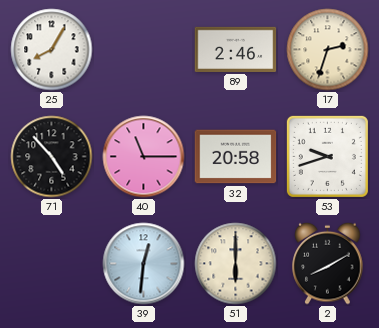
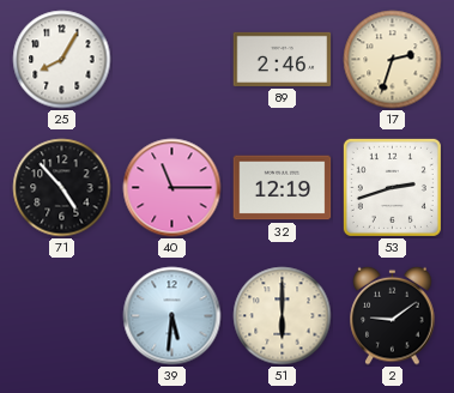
32: 20:58 -> 12:19
53: 9:42 -> 2:42
39: 12:31 -> 5:31
2: 8:10 -> 9:09
